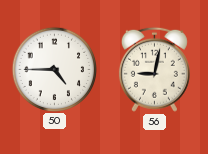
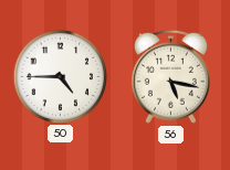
56: 9:02 -> 5:17
